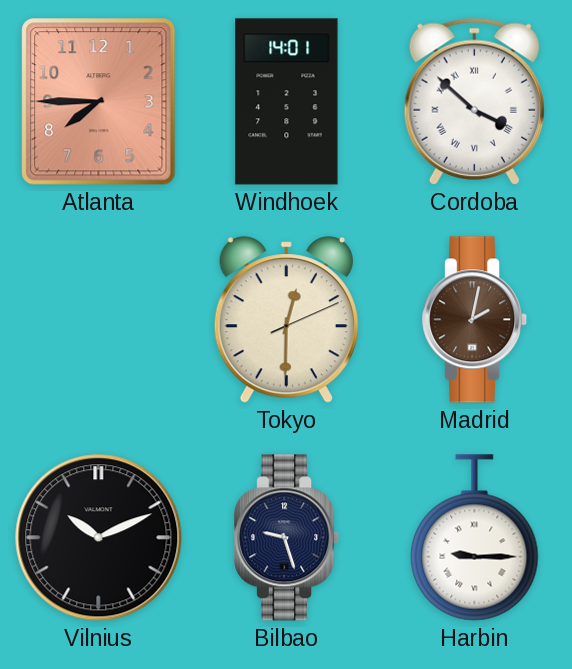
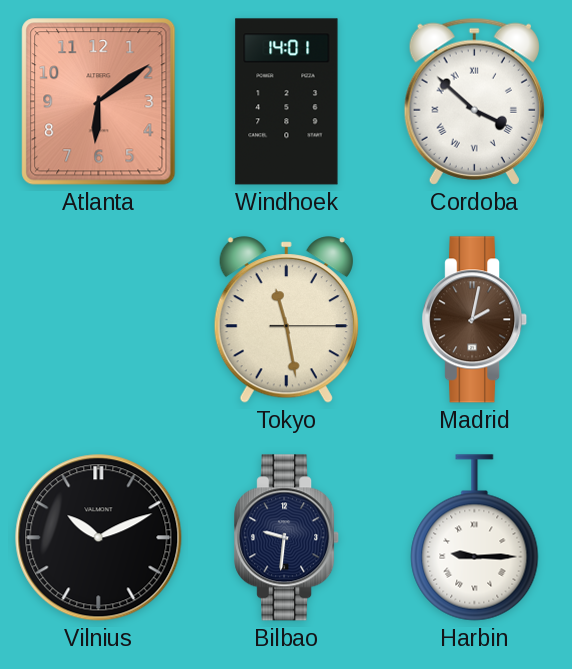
Atlanta: 7:45 -> 6:09
Tokyo: 12:30 -> 11:28
Bilbao: 9:27 -> 9:31
